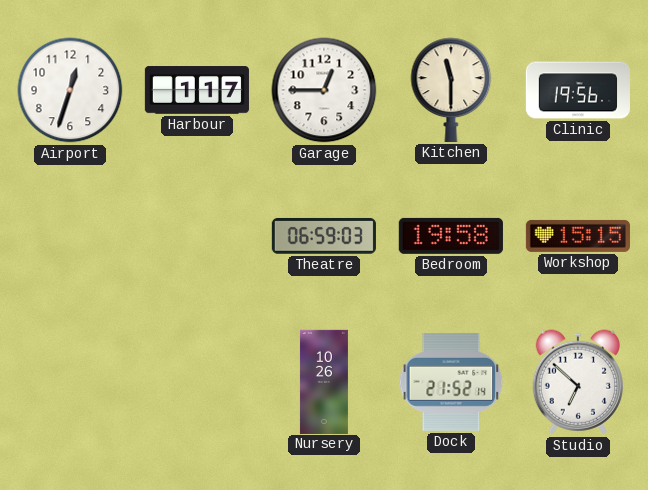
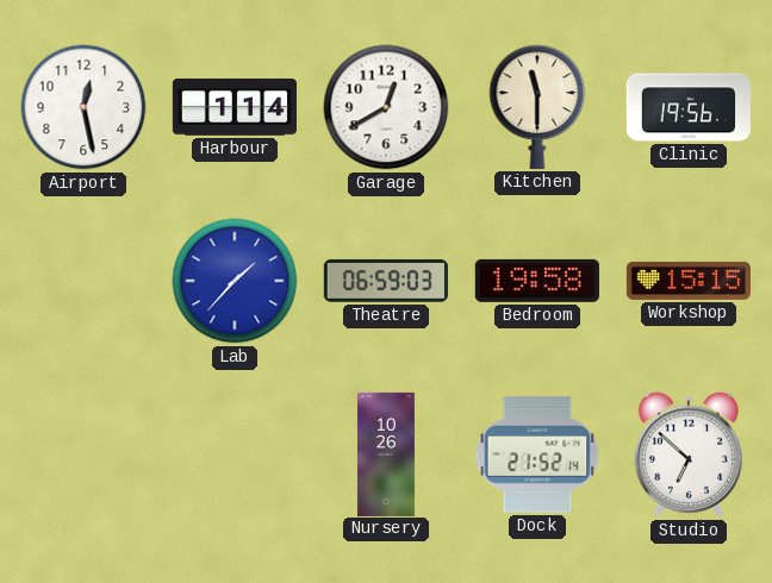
Airport: 12:33 -> 12:28
Harbour: 1:17 -> 1:14
Garage: 12:45 -> 12:40
Lab: none -> 1:37
